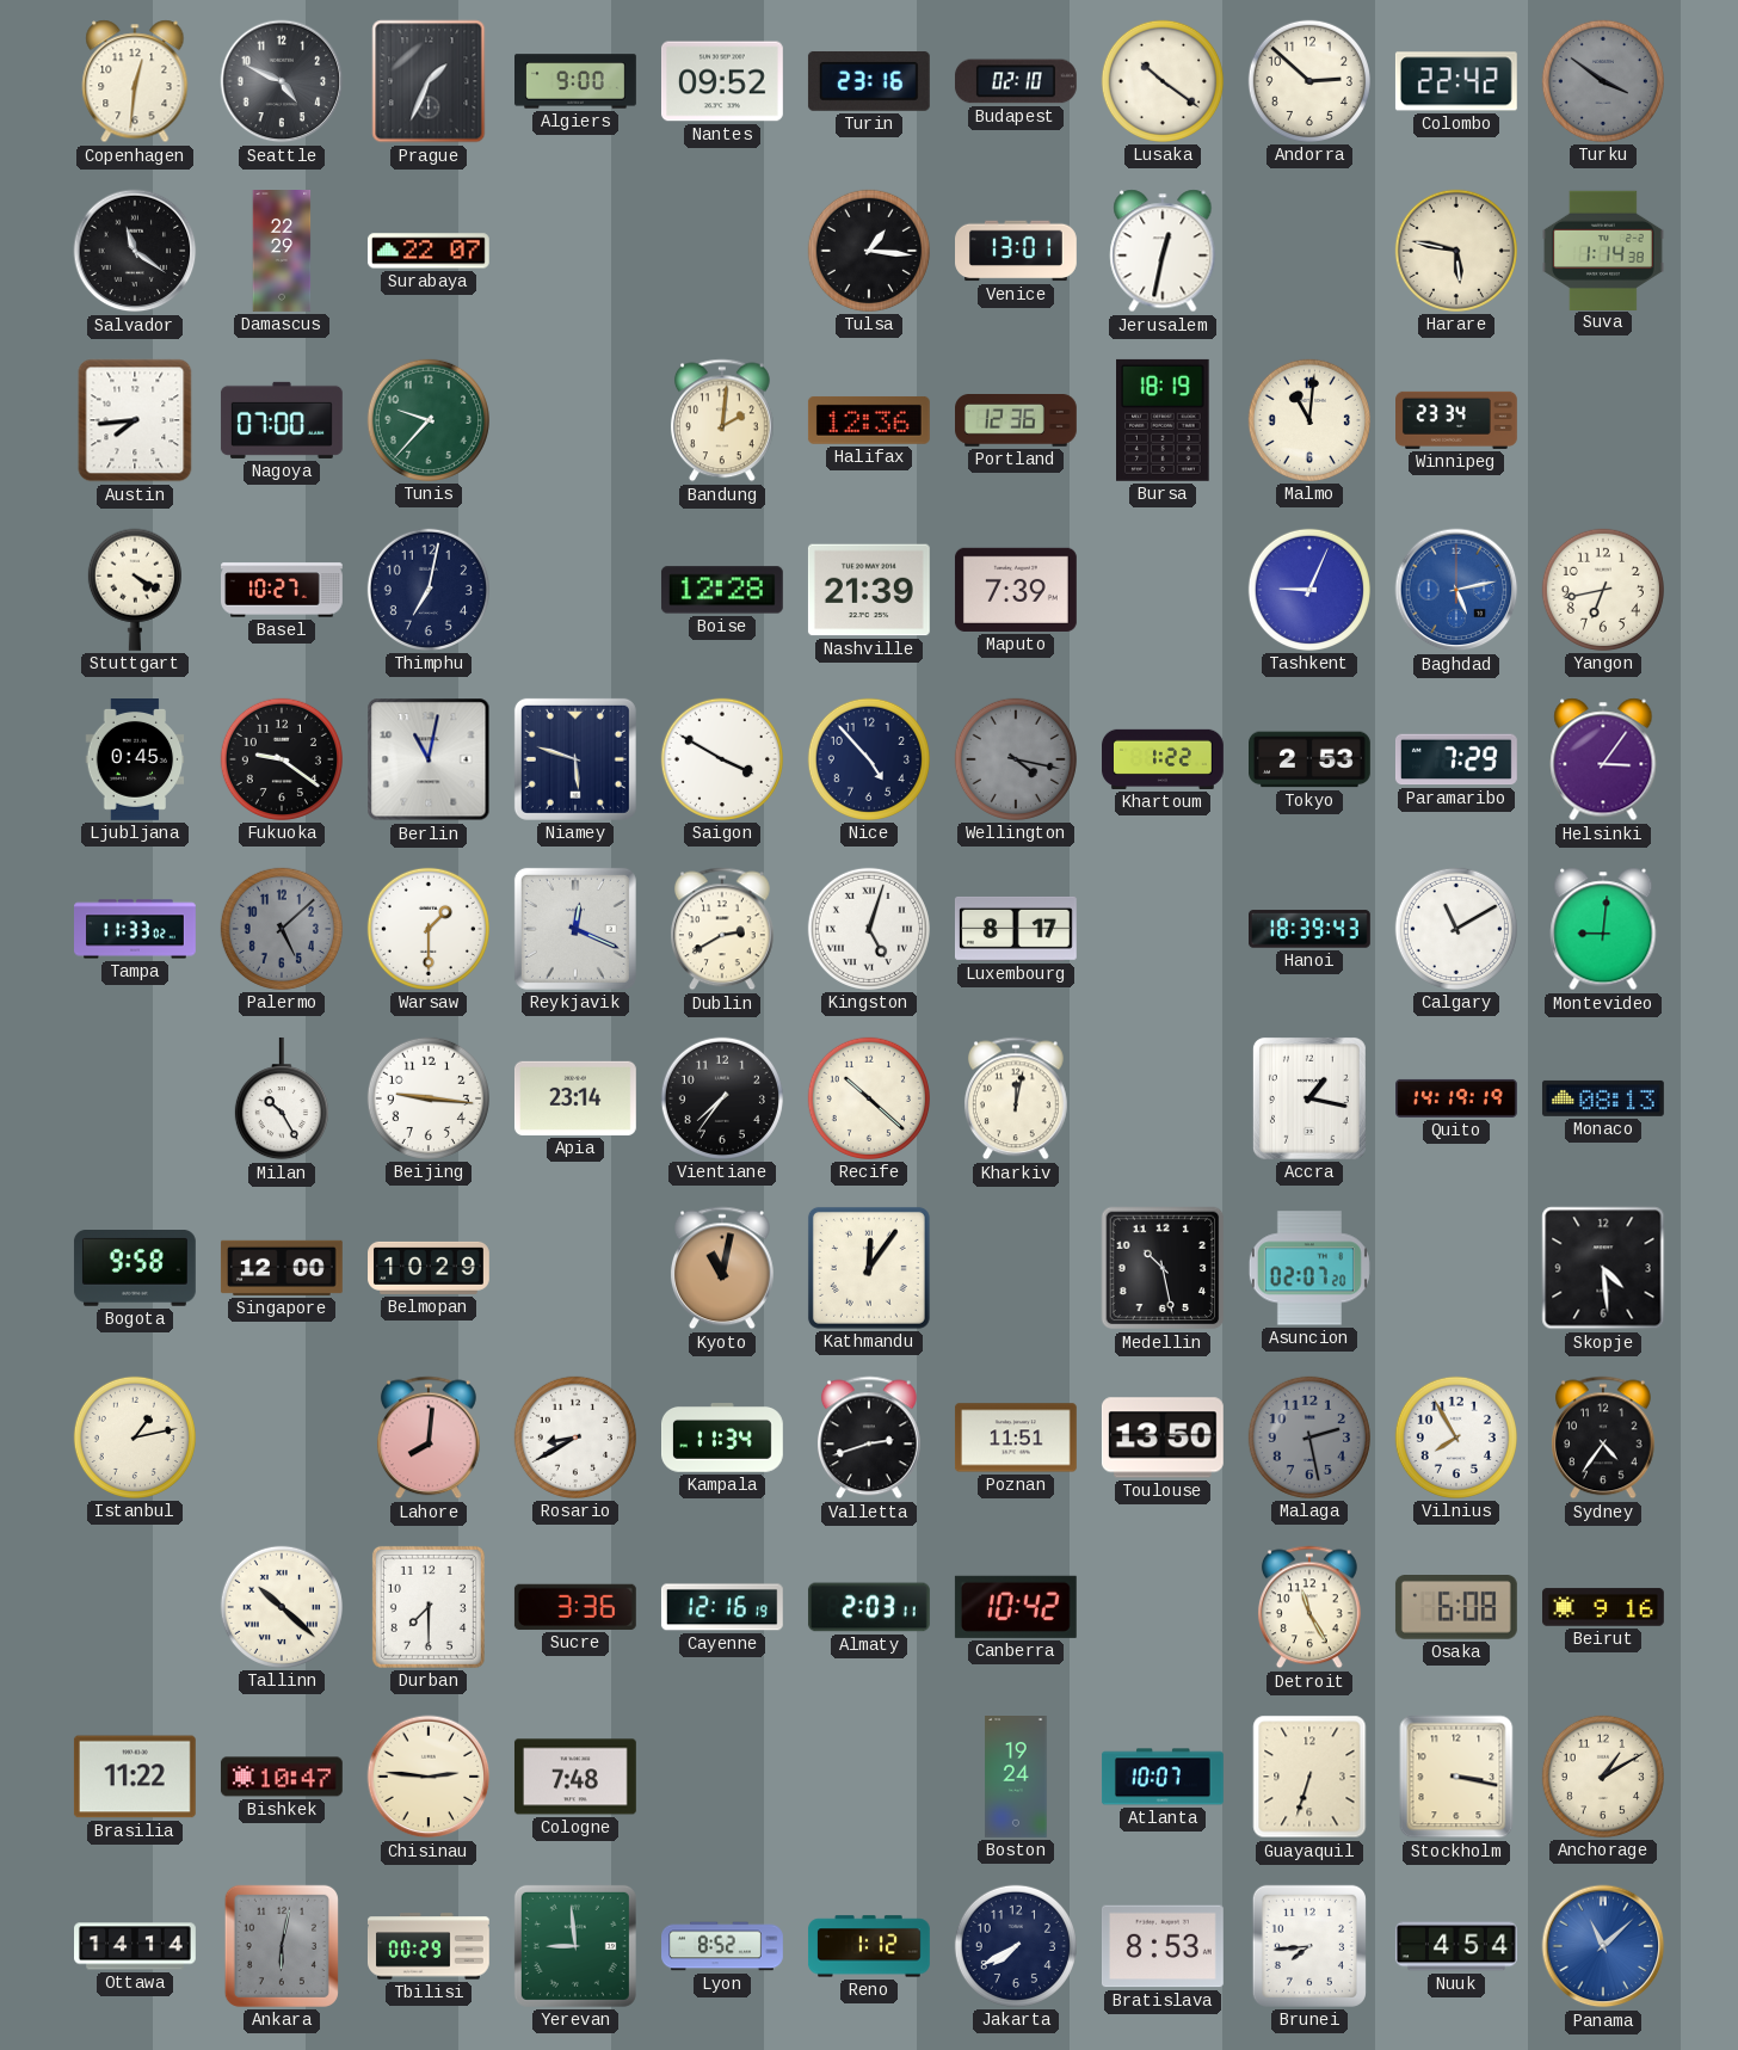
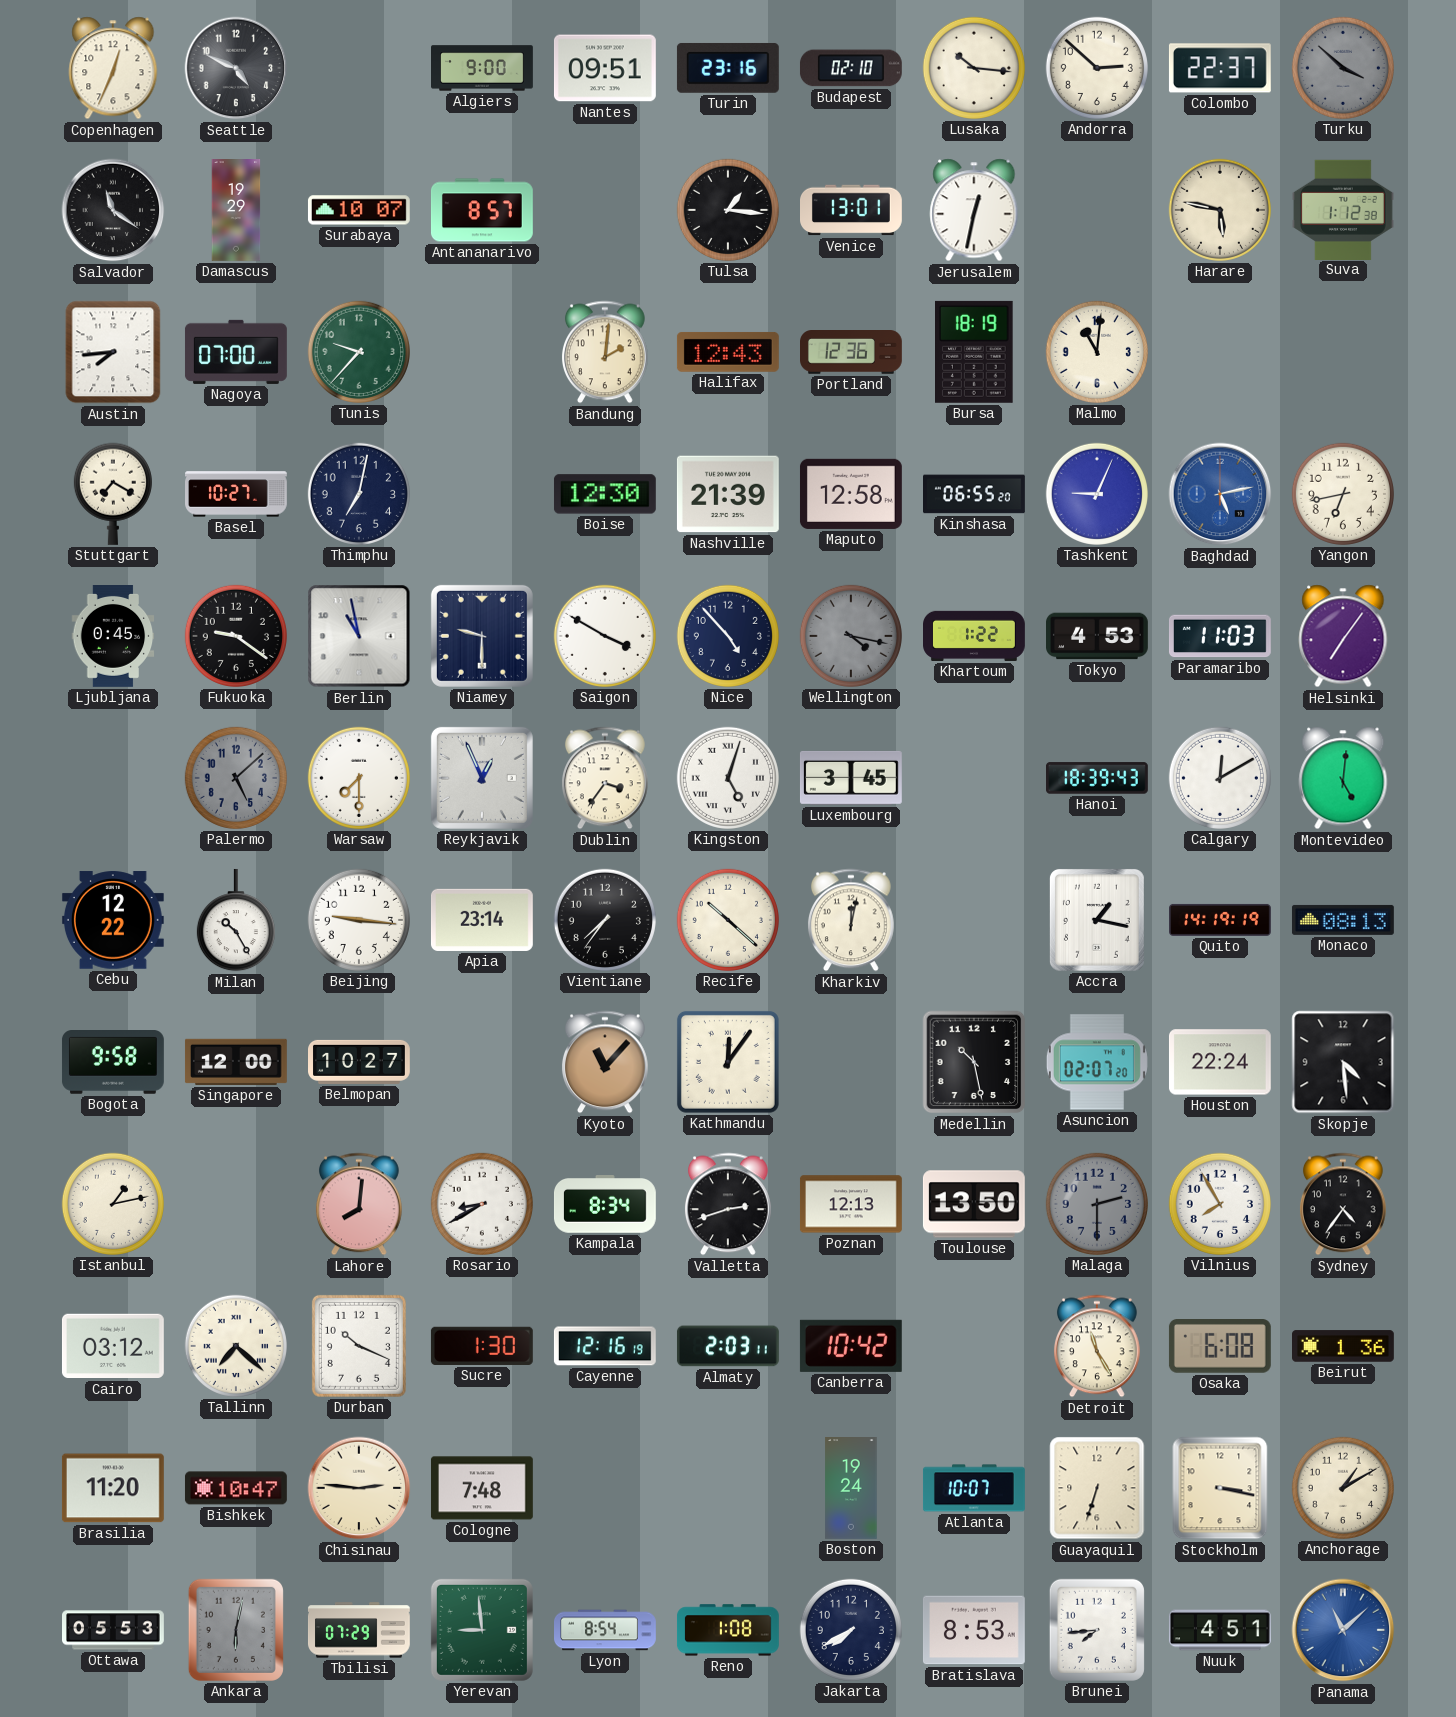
Copenhagen: 12:31 -> 12:34
Prague: 1:34 -> none
Nantes: 09:52 -> 09:51
Lusaka: 10:21 -> 10:16
Colombo: 22:42 -> 22:37
Turku: 3:51 -> 3:52
Damascus: 22:29 -> 19:29
Surabaya: 22:07 -> 10:07
Antananarivo: none -> 8:57
Suva: 1:14 -> 1:12
Halifax: 12:36 -> 12:43
Winnipeg: 23:34 -> none
Stuttgart: 4:20 -> 7:20
Boise: 12:28 -> 12:30
Maputo: 7:39 -> 12:58
Kinshasa: none -> 06:55
Berlin: 11:02 -> 10:58
Niamey: 5:48 -> 9:30
Tokyo: 2:53 -> 4:53
Paramaribo: 7:29 -> 11:03
Helsinki: 3:06 -> 7:06
Tampa: 11:33 -> none
Warsaw: 1:30 -> 7:30
Reykjavik: 12:19 -> 12:56
Dublin: 2:40 -> 3:36
Luxembourg: 8:17 -> 3:45
Calgary: 11:10 -> 12:10
Montevideo: 9:01 -> 5:01
Cebu: none -> 12:22
Belmopan: 10:29 -> 10:27
Kyoto: 11:02 -> 11:07
Houston: none -> 22:24
Kampala: 11:34 -> 8:34
Poznan: 11:51 -> 12:13
Malaga: 2:28 -> 2:30
Cairo: none -> 03:12
Tallinn: 10:22 -> 7:22
Durban: 7:30 -> 10:19
Sucre: 3:36 -> 1:30
Beirut: 9:16 -> 1:36
Brasilia: 11:22 -> 11:20
Ottawa: 14:14 -> 05:53
Tbilisi: 00:29 -> 07:29
Lyon: 8:52 -> 8:54
Reno: 1:12 -> 1:08
Nuuk: 4:54 -> 4:51
